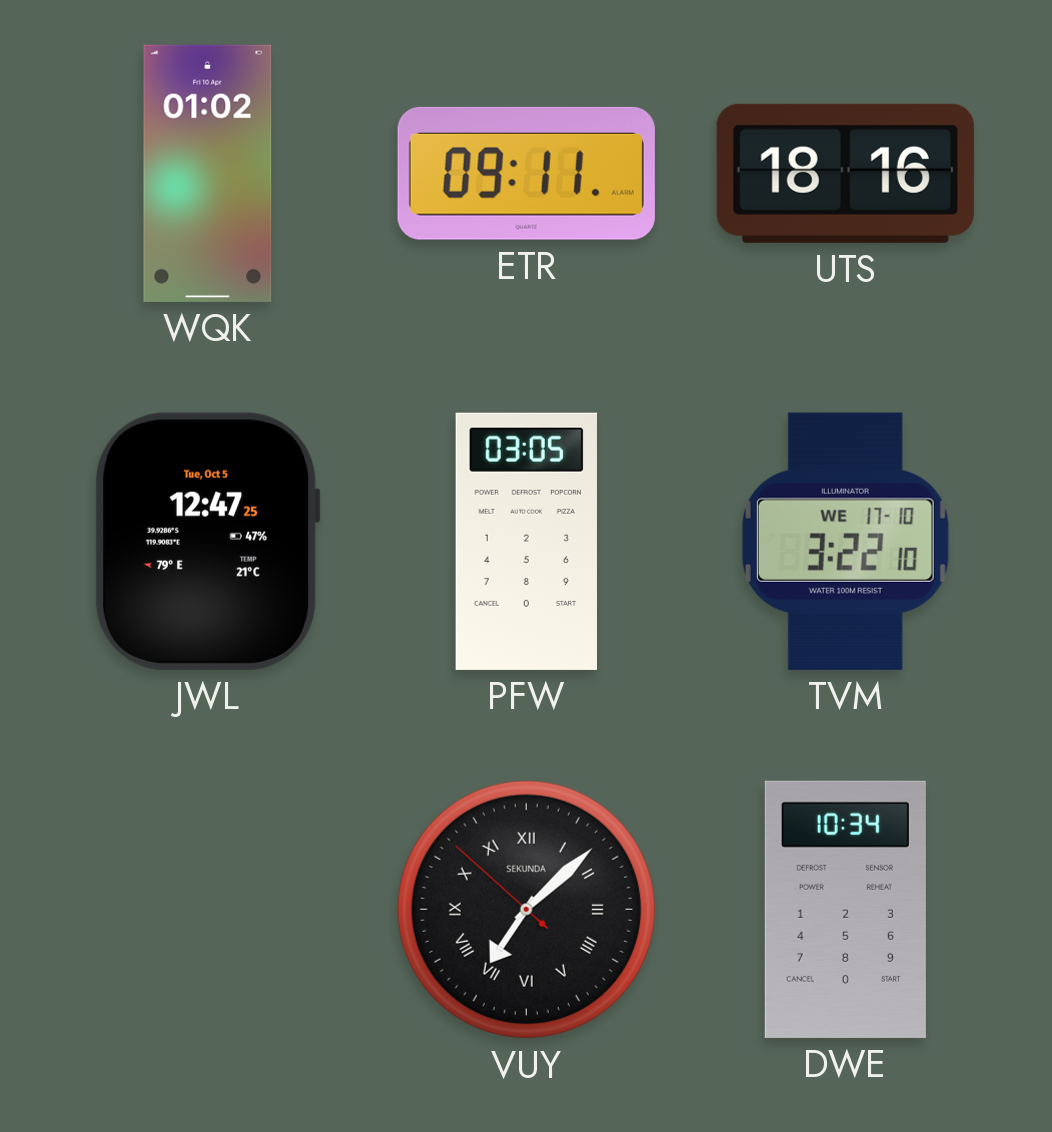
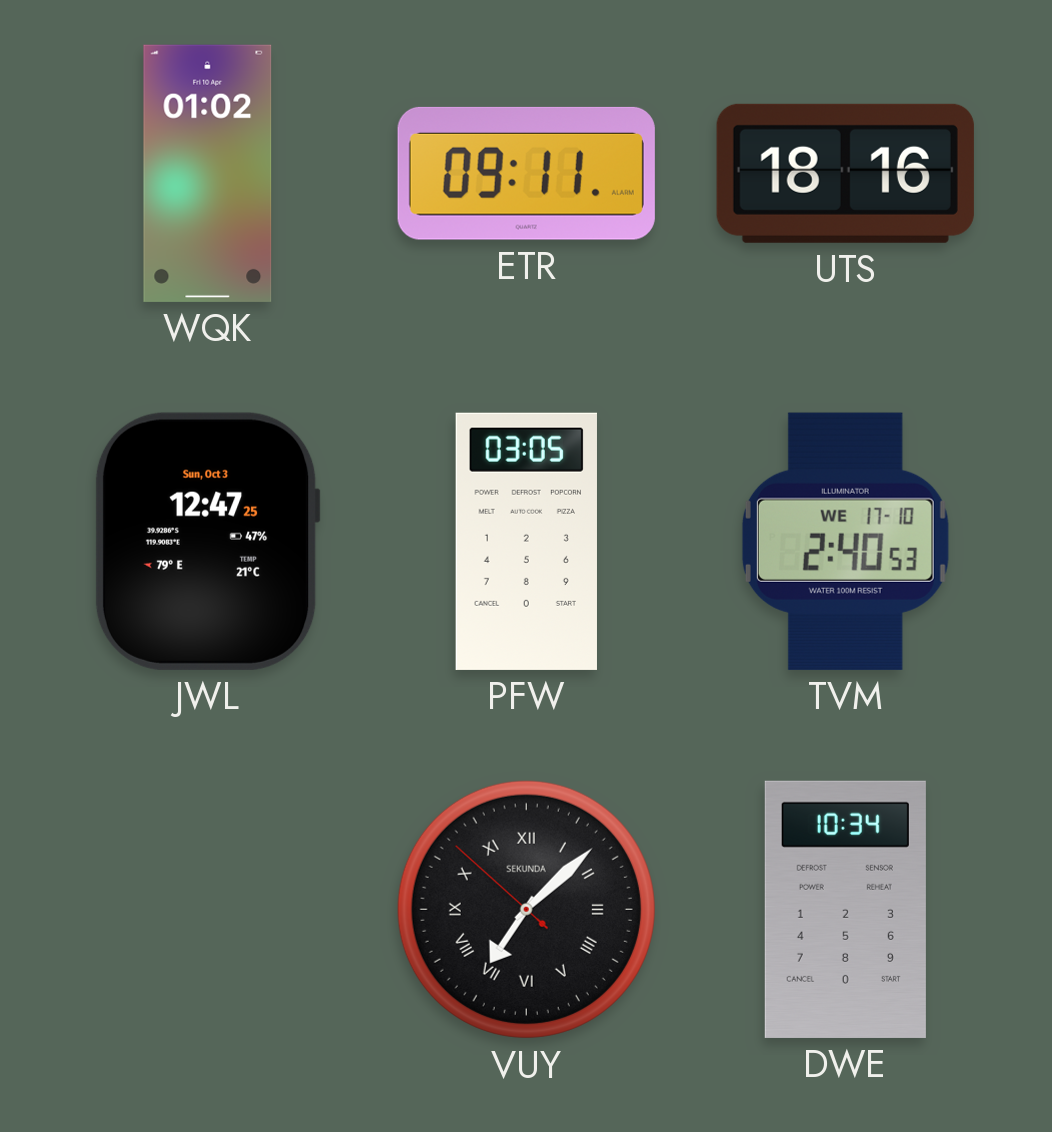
JWL date: Tue, Oct 5 -> Sun, Oct 3
TVM: 3:22 -> 2:40
